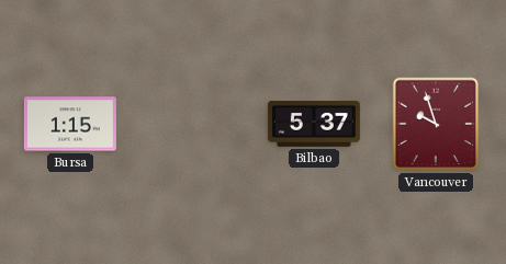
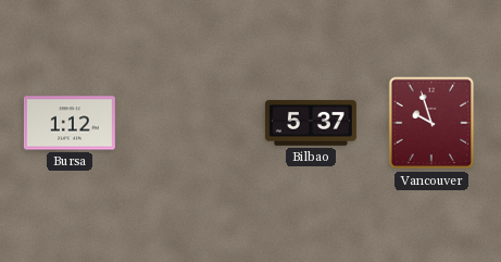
Bursa: 1:15 -> 1:12
